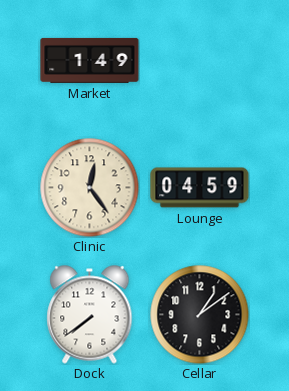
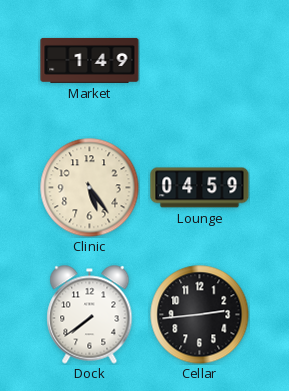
Clinic: 12:24 -> 5:24
Cellar: 1:09 -> 2:44
